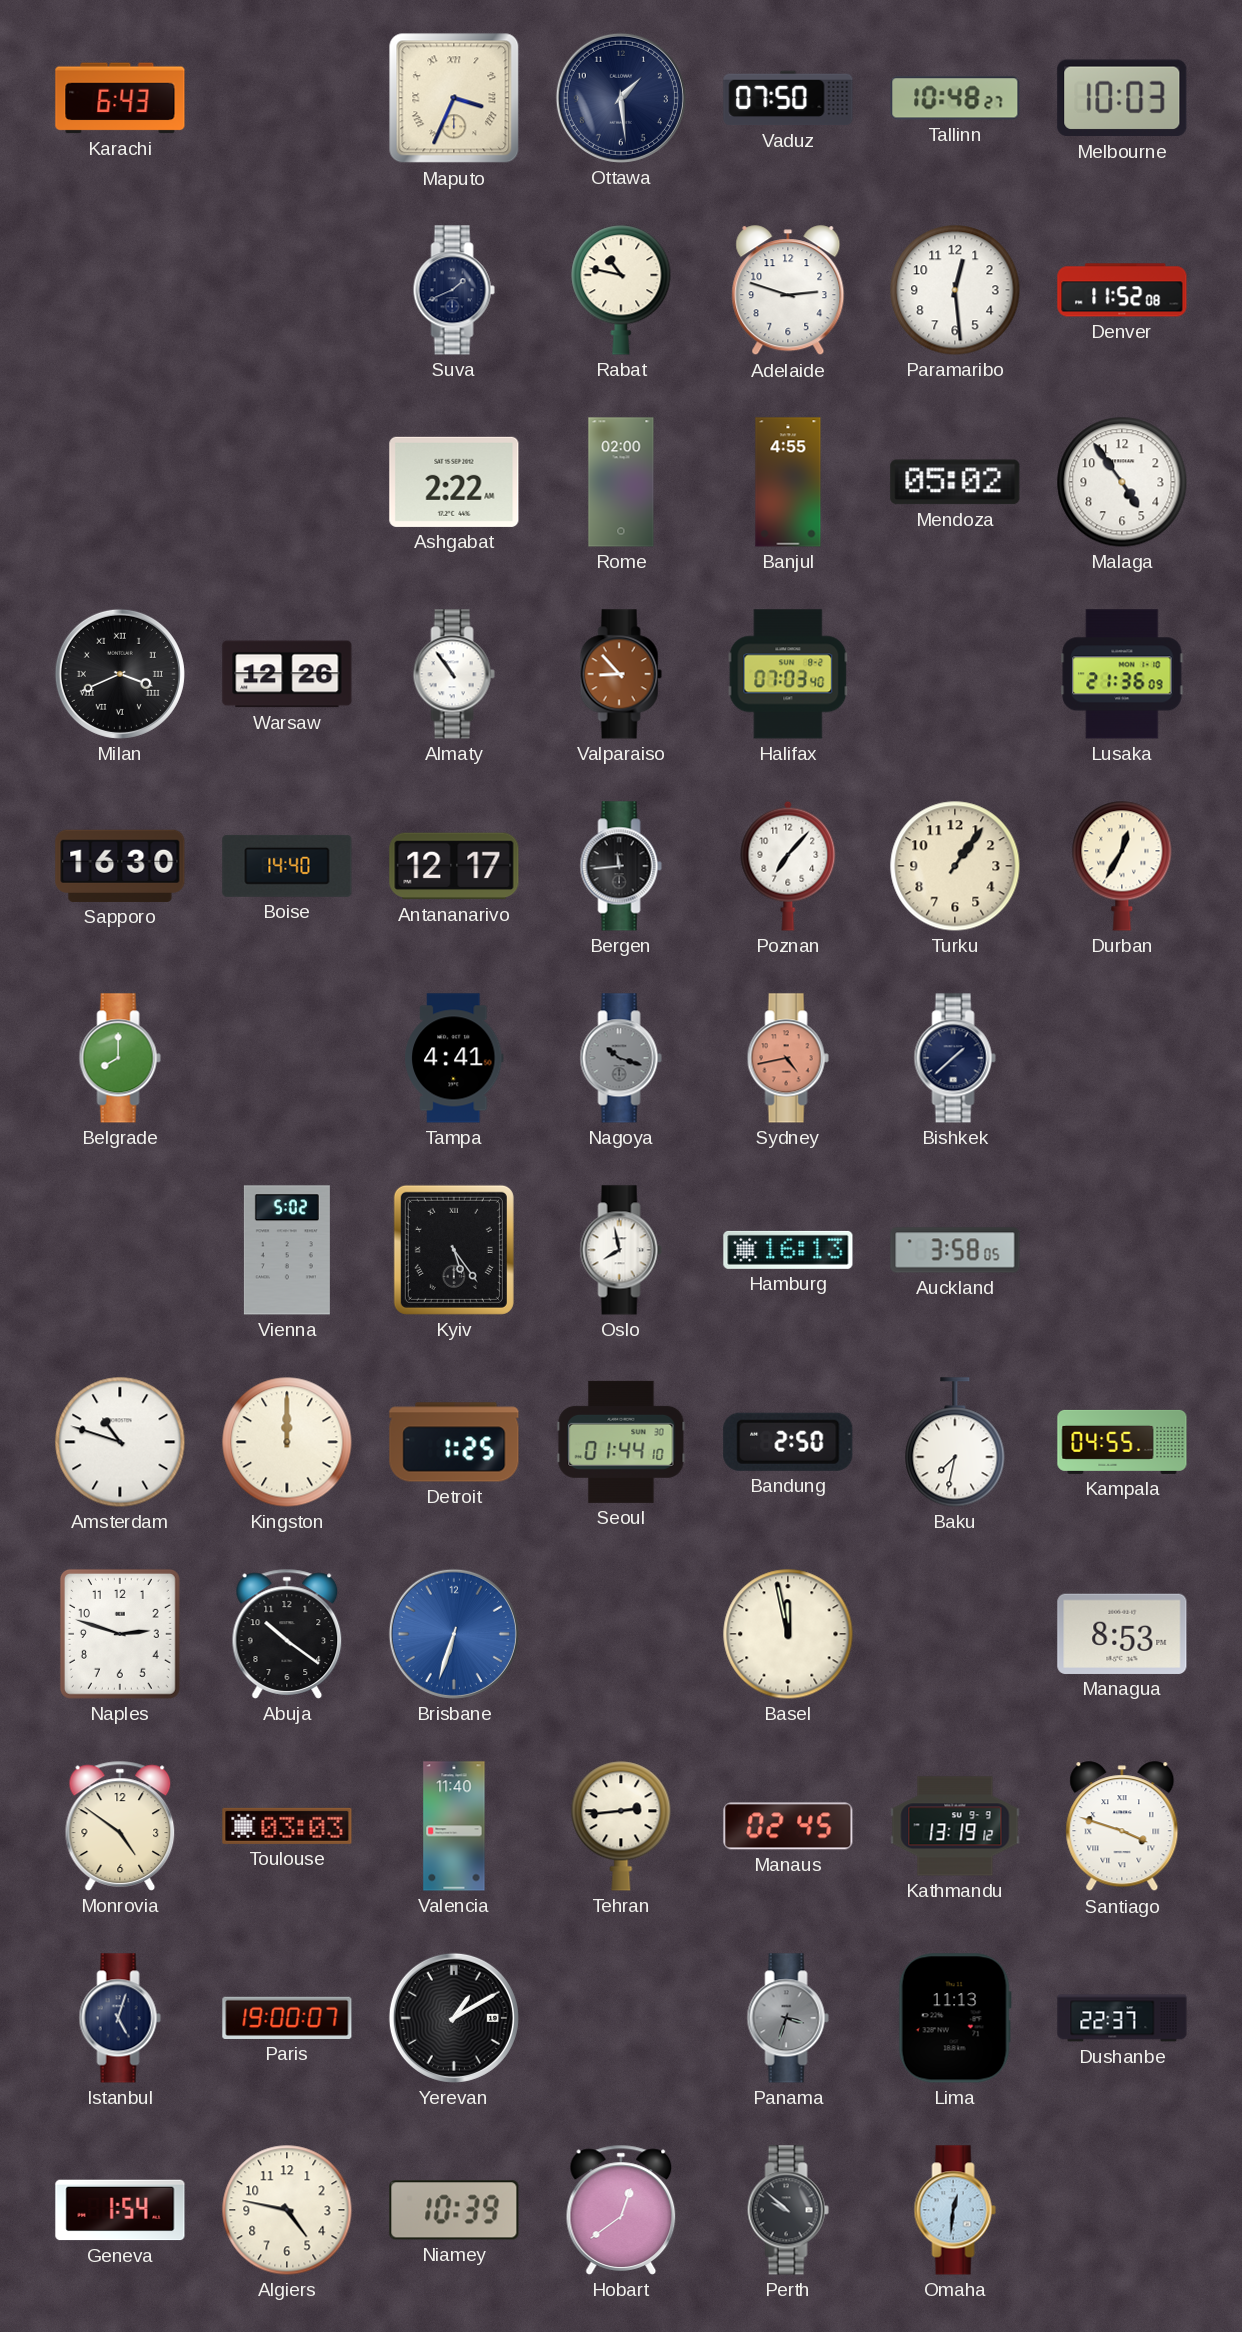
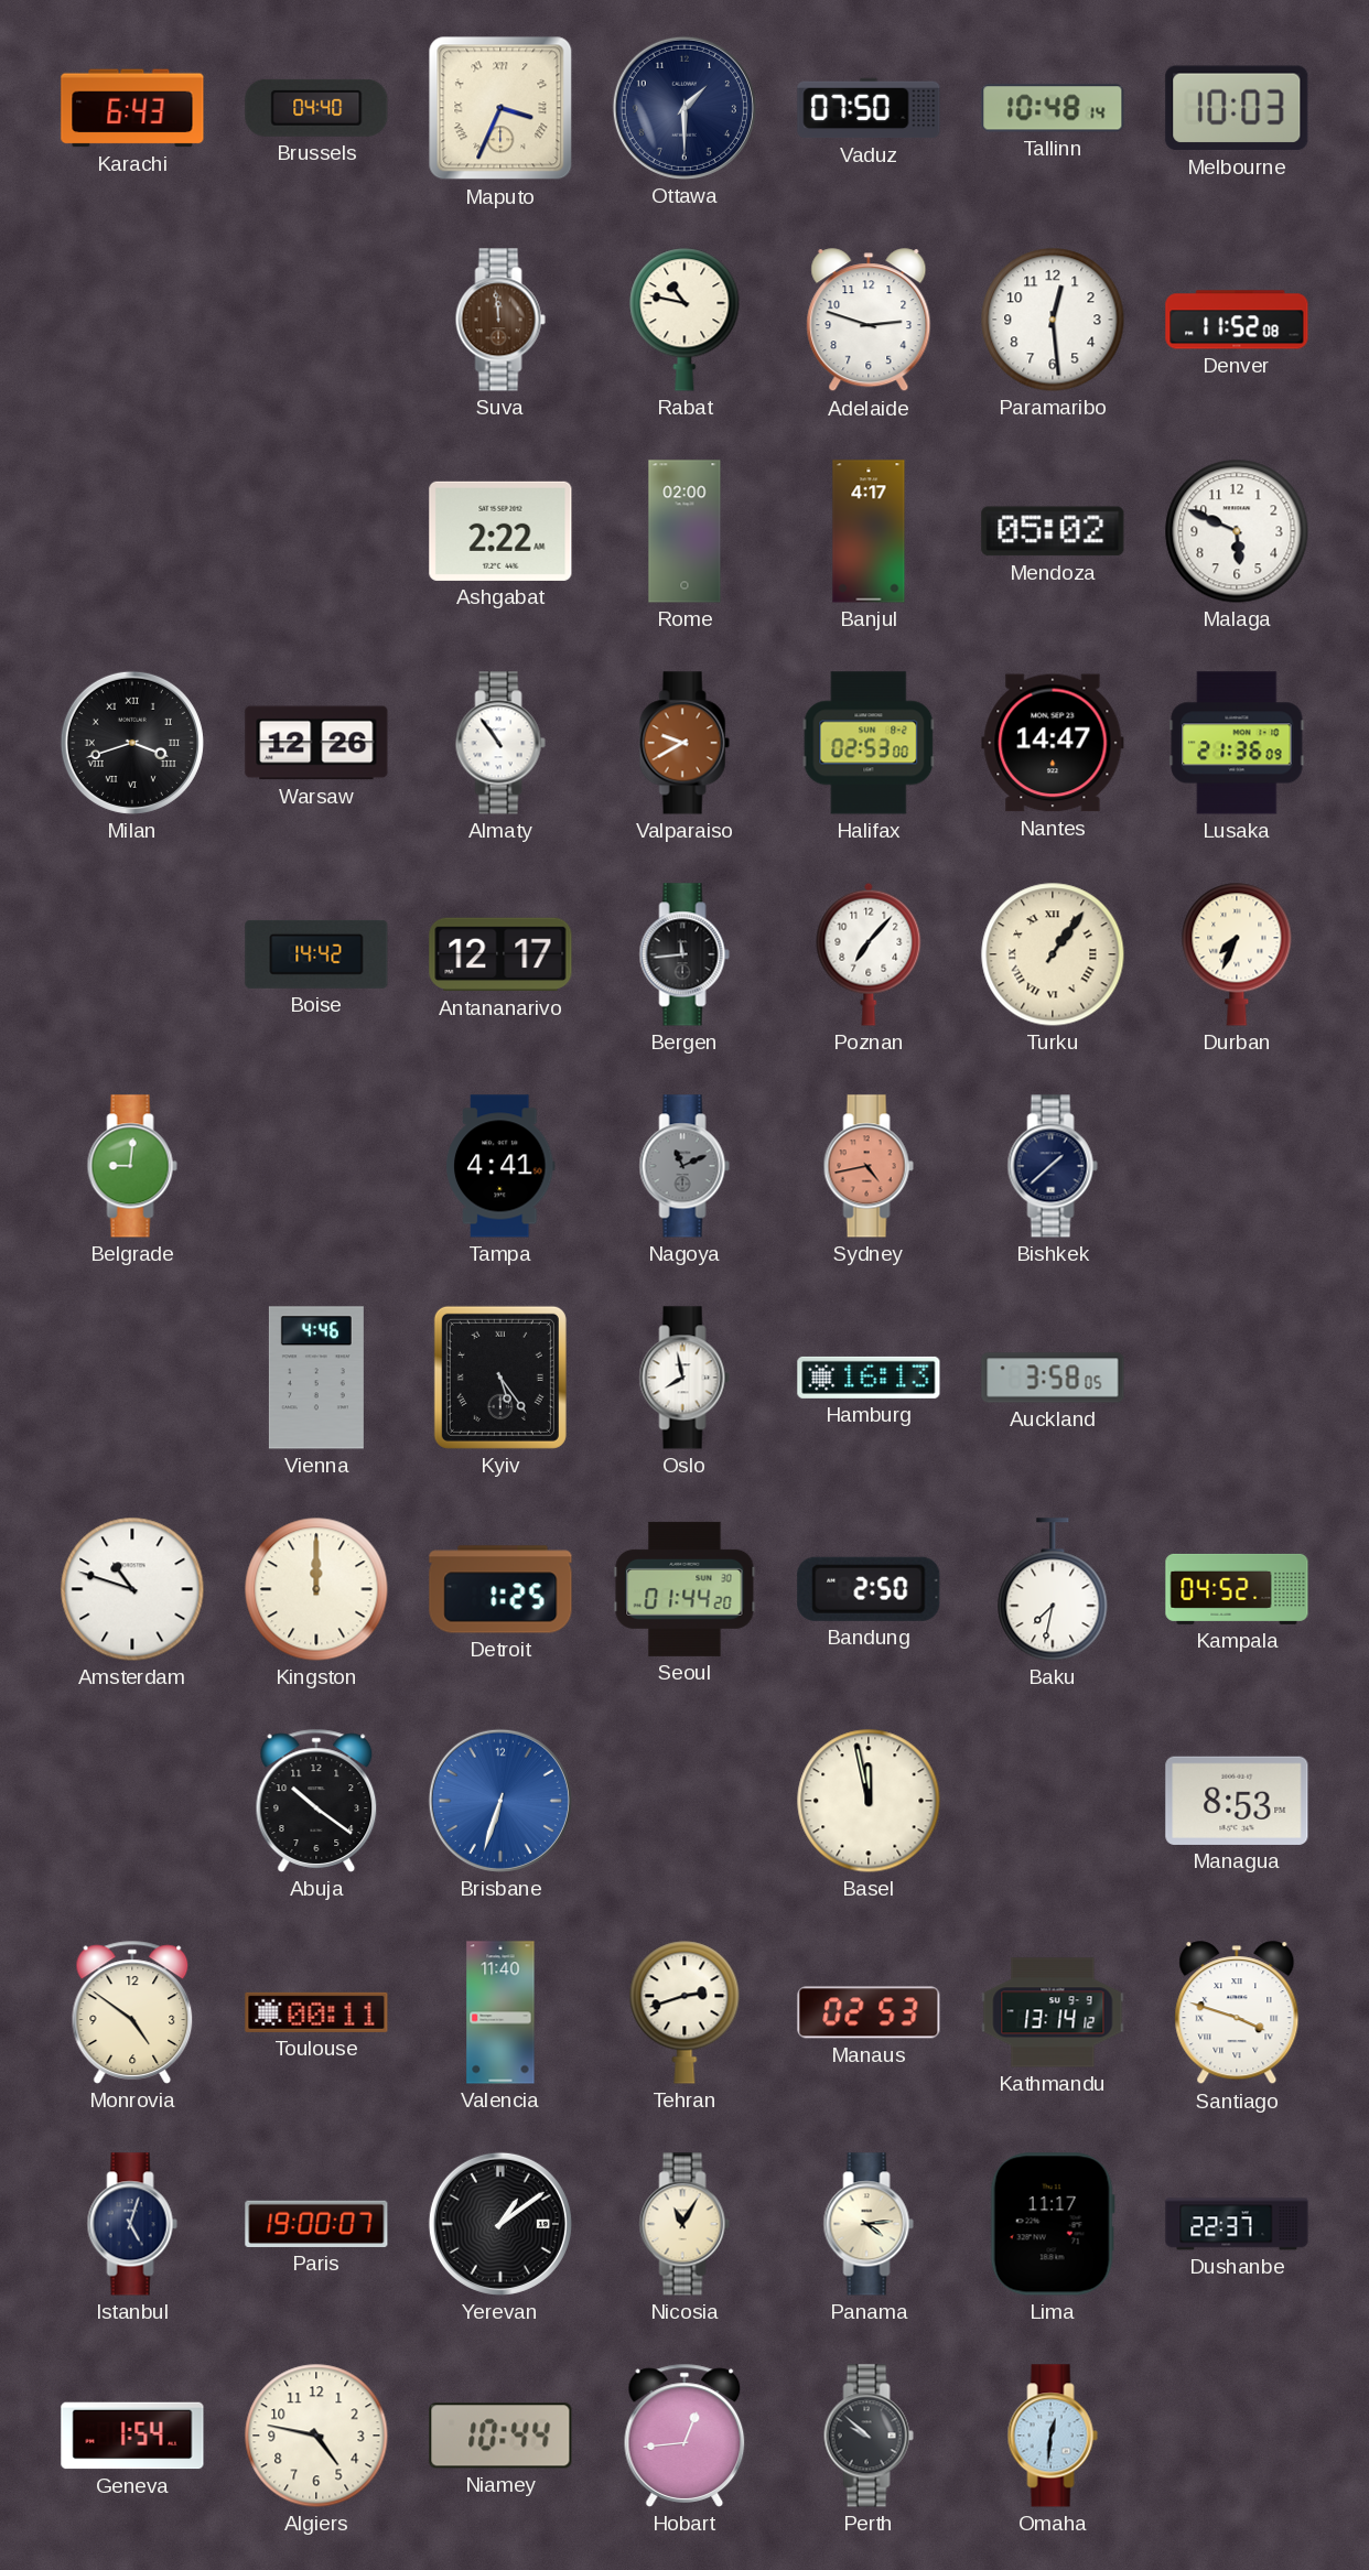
Brussels: none -> 04:40
Ottawa: 1:29 -> 1:30
Tallinn: 10:48:27 -> 10:48:14
Suva: 1:41 -> 11:59
Suva dial: navy -> brown
Banjul: 4:55 -> 4:17
Malaga: 4:54 -> 5:49
Milan: 3:41 -> 3:42
Valparaiso: 8:53 -> 9:40
Halifax: 07:03 -> 02:53
Nantes: none -> 14:47
Sapporo: 16:30 -> none
Boise: 14:40 -> 14:42
Turku numerals: Arabic -> Roman
Durban: 12:35 -> 7:34
Belgrade: 8:00 -> 9:01
Nagoya: 10:18 -> 11:11
Vienna: 5:02 -> 4:46
Seoul: 01:44:10 -> 01:44:20
Kampala: 04:55 -> 04:52
Naples: 2:48 -> none
Toulouse: 03:03 -> 00:11
Tehran: 2:44 -> 2:42
Manaus: 02:45 -> 02:53
Kathmandu: 13:19 -> 13:14
Yerevan: 1:10 -> 1:09
Nicosia: none -> 11:05
Panama: 3:33 -> 4:14
Panama dial: grey -> cream
Lima: 11:13 -> 11:17
Niamey: 10:39 -> 10:44
Hobart: 12:39 -> 12:44
